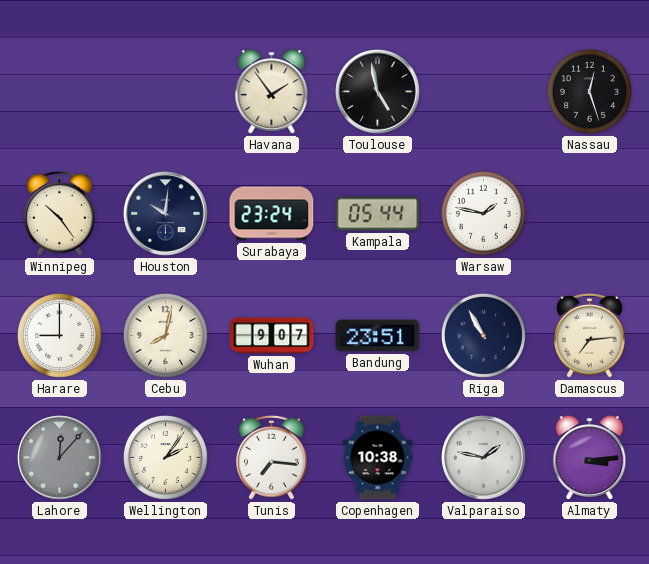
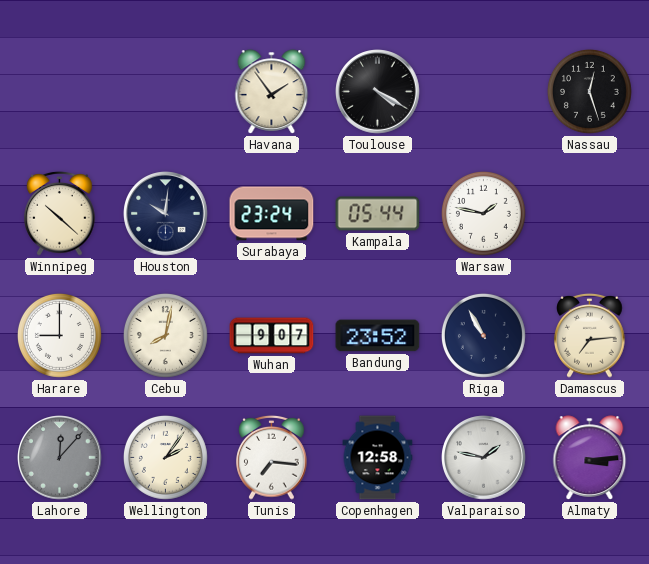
Toulouse: 4:58 -> 4:20
Winnipeg: 10:24 -> 10:22
Bandung: 23:51 -> 23:52
Copenhagen: 10:38 -> 12:58
